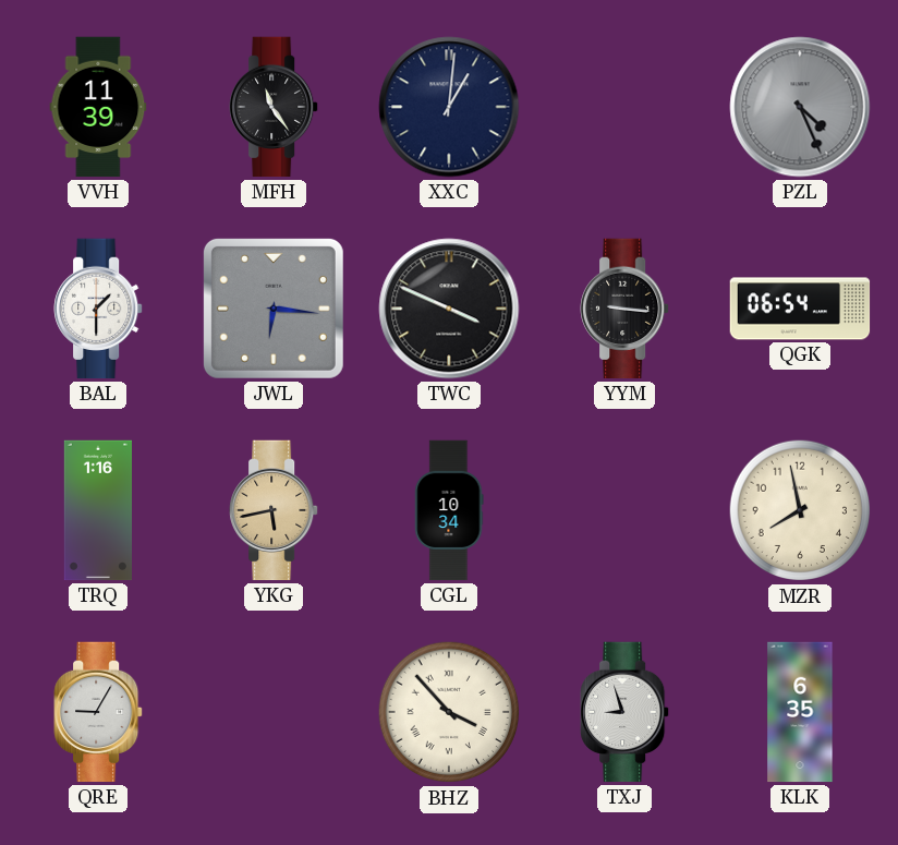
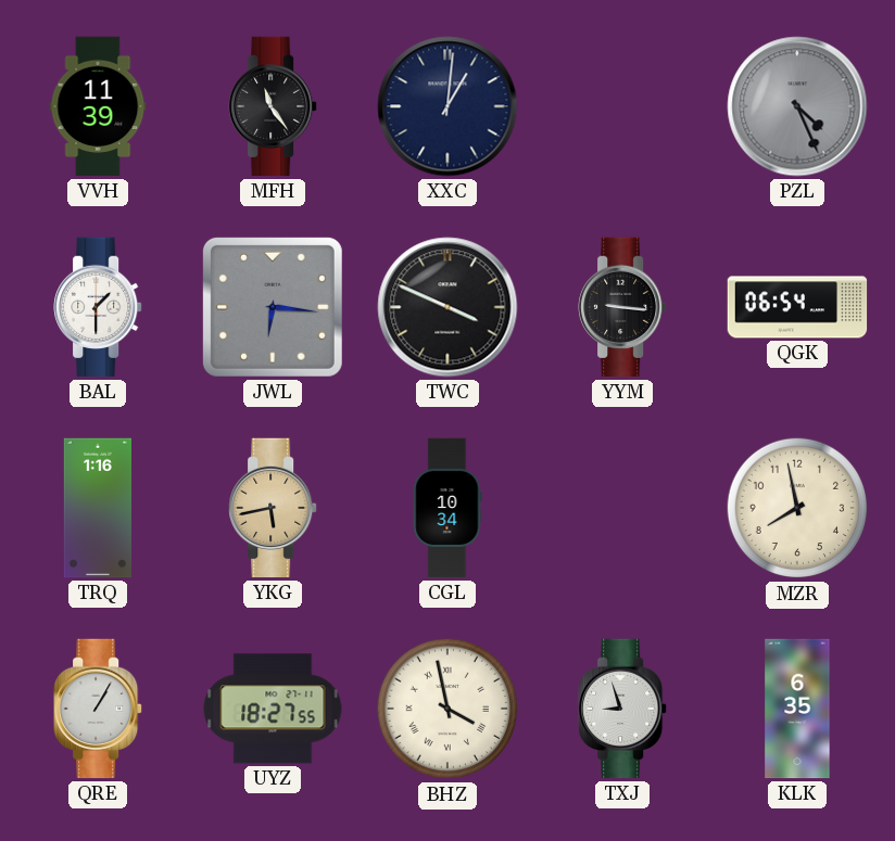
QRE: 9:05 -> 1:05
UYZ: none -> 18:27
BHZ: 3:53 -> 3:58
